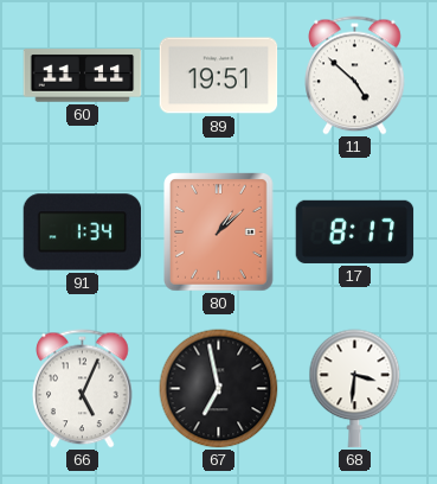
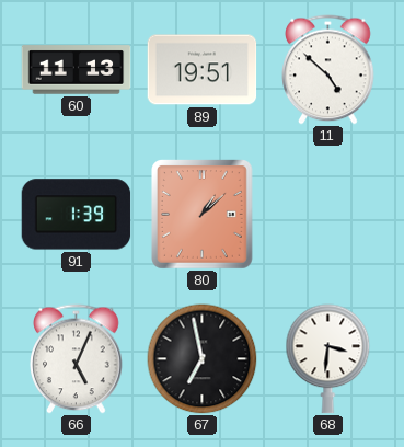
60: 11:11 -> 11:13
91: 1:34 -> 1:39
17: 8:17 -> none
